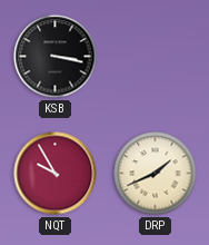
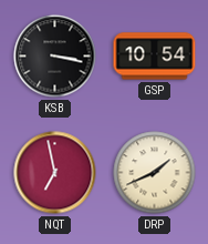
GSP: none -> 10:54
NQT: 9:55 -> 6:58
